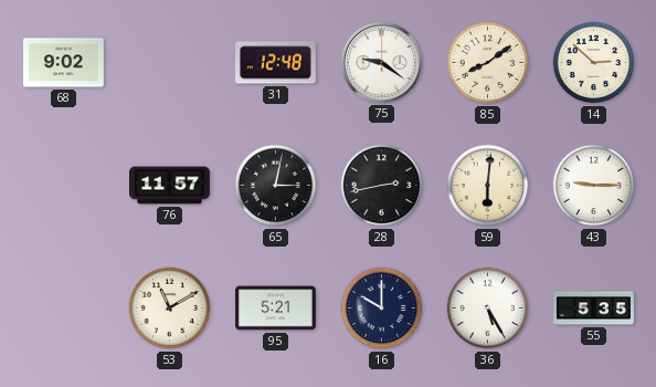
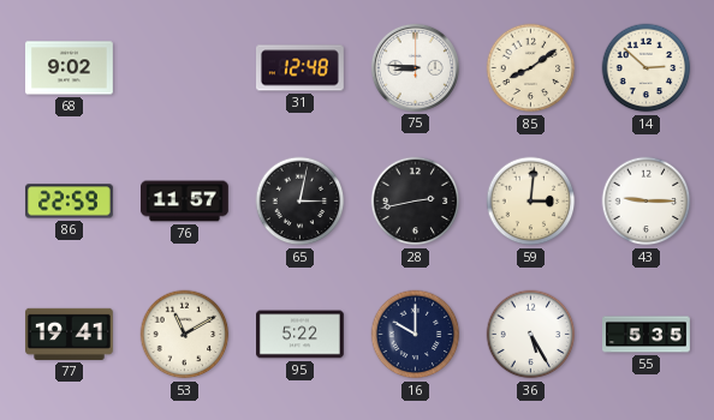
75: 9:21 -> 8:46
86: none -> 22:59
59: 6:01 -> 3:01
77: none -> 19:41
95: 5:21 -> 5:22
